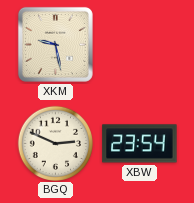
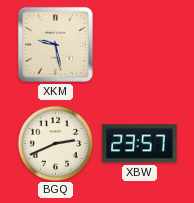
BGQ: 2:49 -> 2:41
XBW: 23:54 -> 23:57
